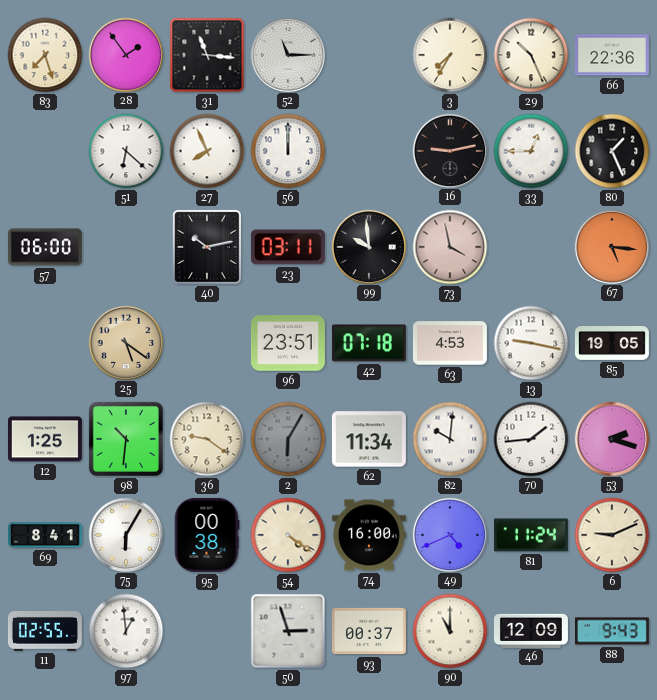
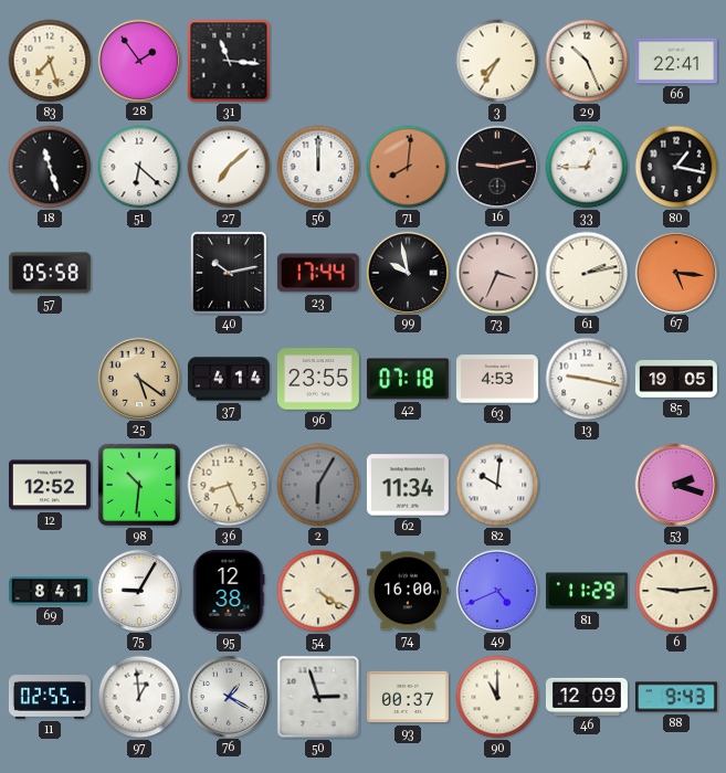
52: 11:15 -> none
66: 22:36 -> 22:41
18: none -> 11:27
27: 7:56 -> 7:08
71: none -> 8:01
80: 1:26 -> 1:17
57: 06:00 -> 05:58
23: 03:11 -> 17:44
99: 9:59 -> 9:58
73: 3:58 -> 3:34
61: none -> 2:13
37: none -> 4:14
96: 23:51 -> 23:55
12: 1:25 -> 12:52
36: 9:21 -> 8:26
70: 1:44 -> none
75: 6:05 -> 9:05
95: 00:38 -> 12:38
81: 11:24 -> 11:29
6: 9:11 -> 9:14
76: none -> 1:20
